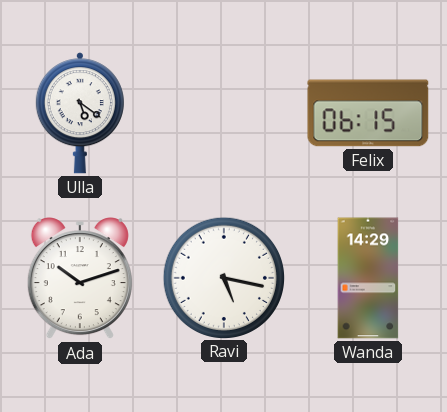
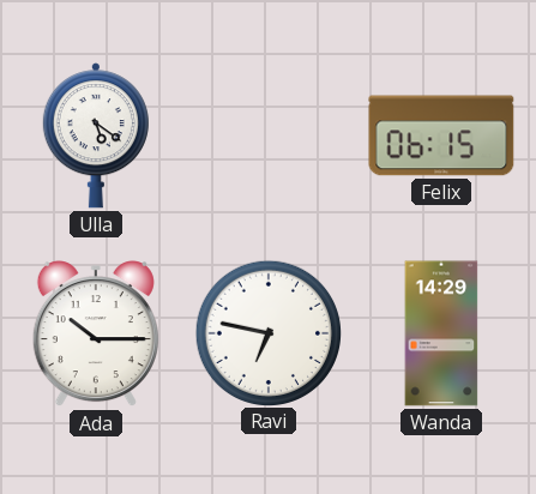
Ada: 10:12 -> 10:15
Ravi: 5:17 -> 6:47
